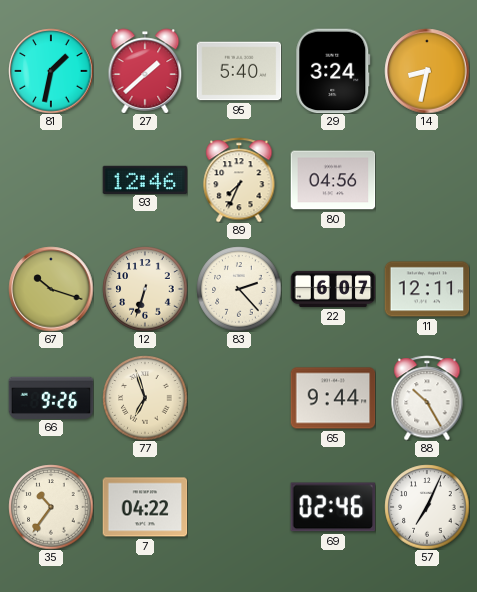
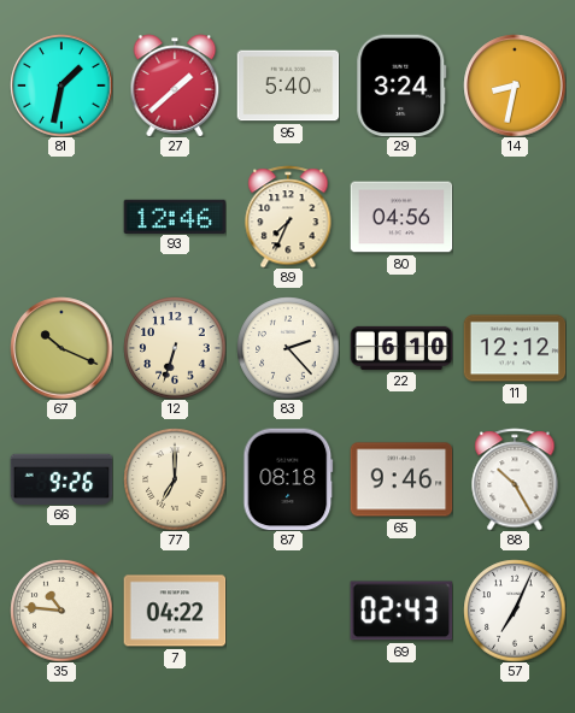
67: 10:18 -> 10:19
22: 6:07 -> 6:10
11: 12:11 -> 12:12
77: 6:57 -> 7:00
87: none -> 08:18
65: 9:44 -> 9:46
35: 10:36 -> 10:46
69: 02:46 -> 02:43
